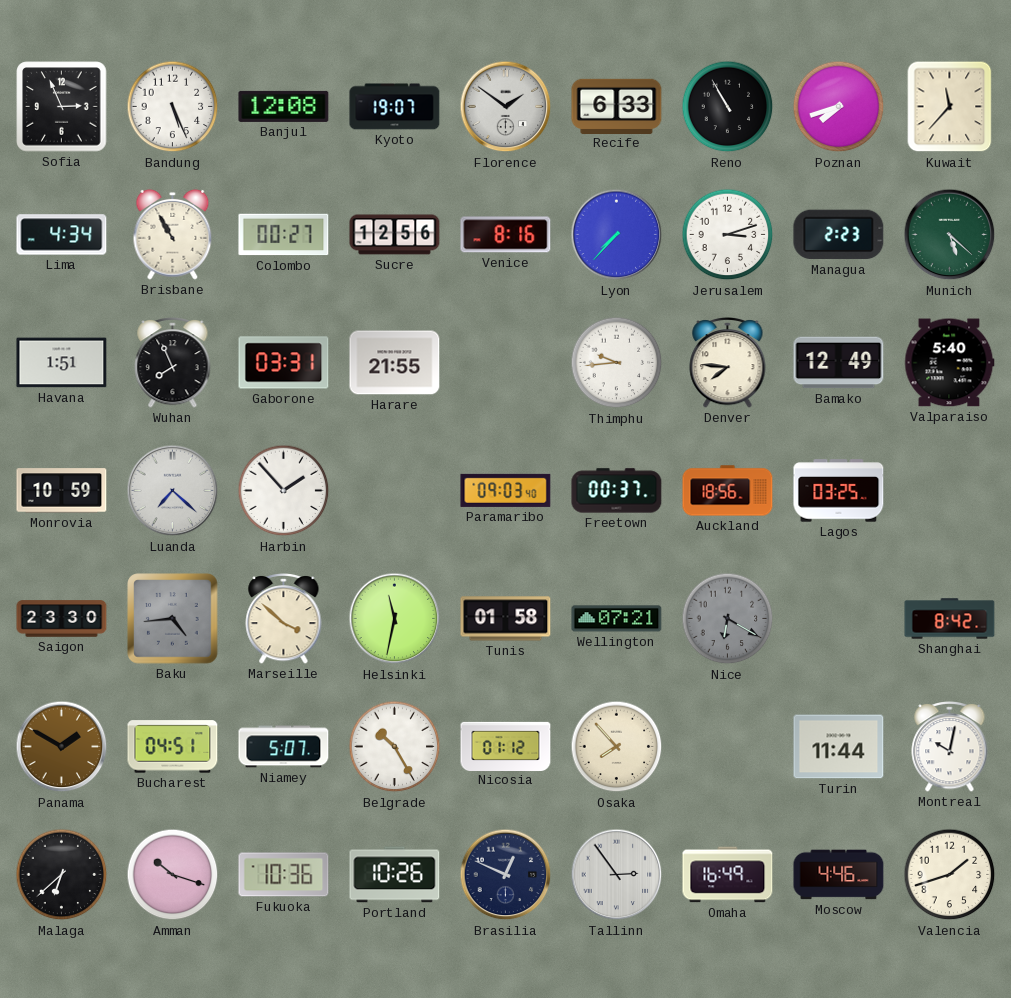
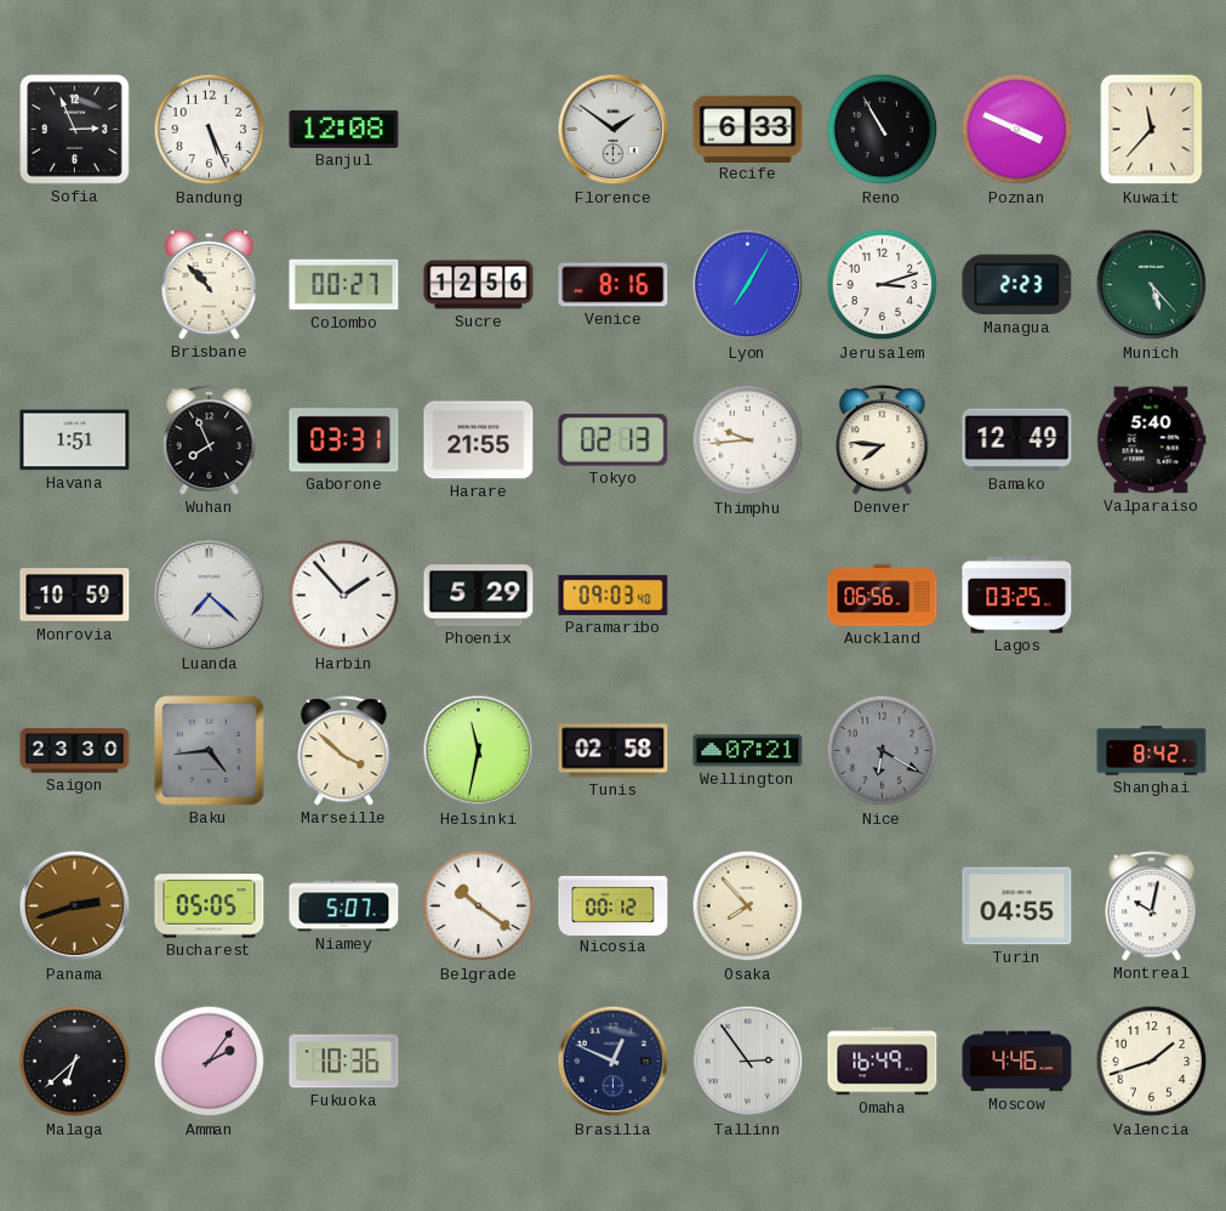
Kyoto: 19:07 -> none
Poznan: 7:42 -> 3:49
Lima: 4:34 -> none
Brisbane: 10:55 -> 10:53
Lyon: 7:37 -> 7:05
Munich: 5:22 -> 5:23
Tokyo: none -> 02:13
Phoenix: none -> 5:29
Freetown: 00:37 -> none
Auckland: 18:56 -> 06:56
Tunis: 01:58 -> 02:58
Panama: 1:50 -> 2:42
Bucharest: 04:51 -> 05:05
Belgrade: 10:25 -> 10:21
Nicosia: 01:12 -> 00:12
Turin: 11:44 -> 04:55
Amman: 10:18 -> 2:06
Portland: 10:26 -> none
